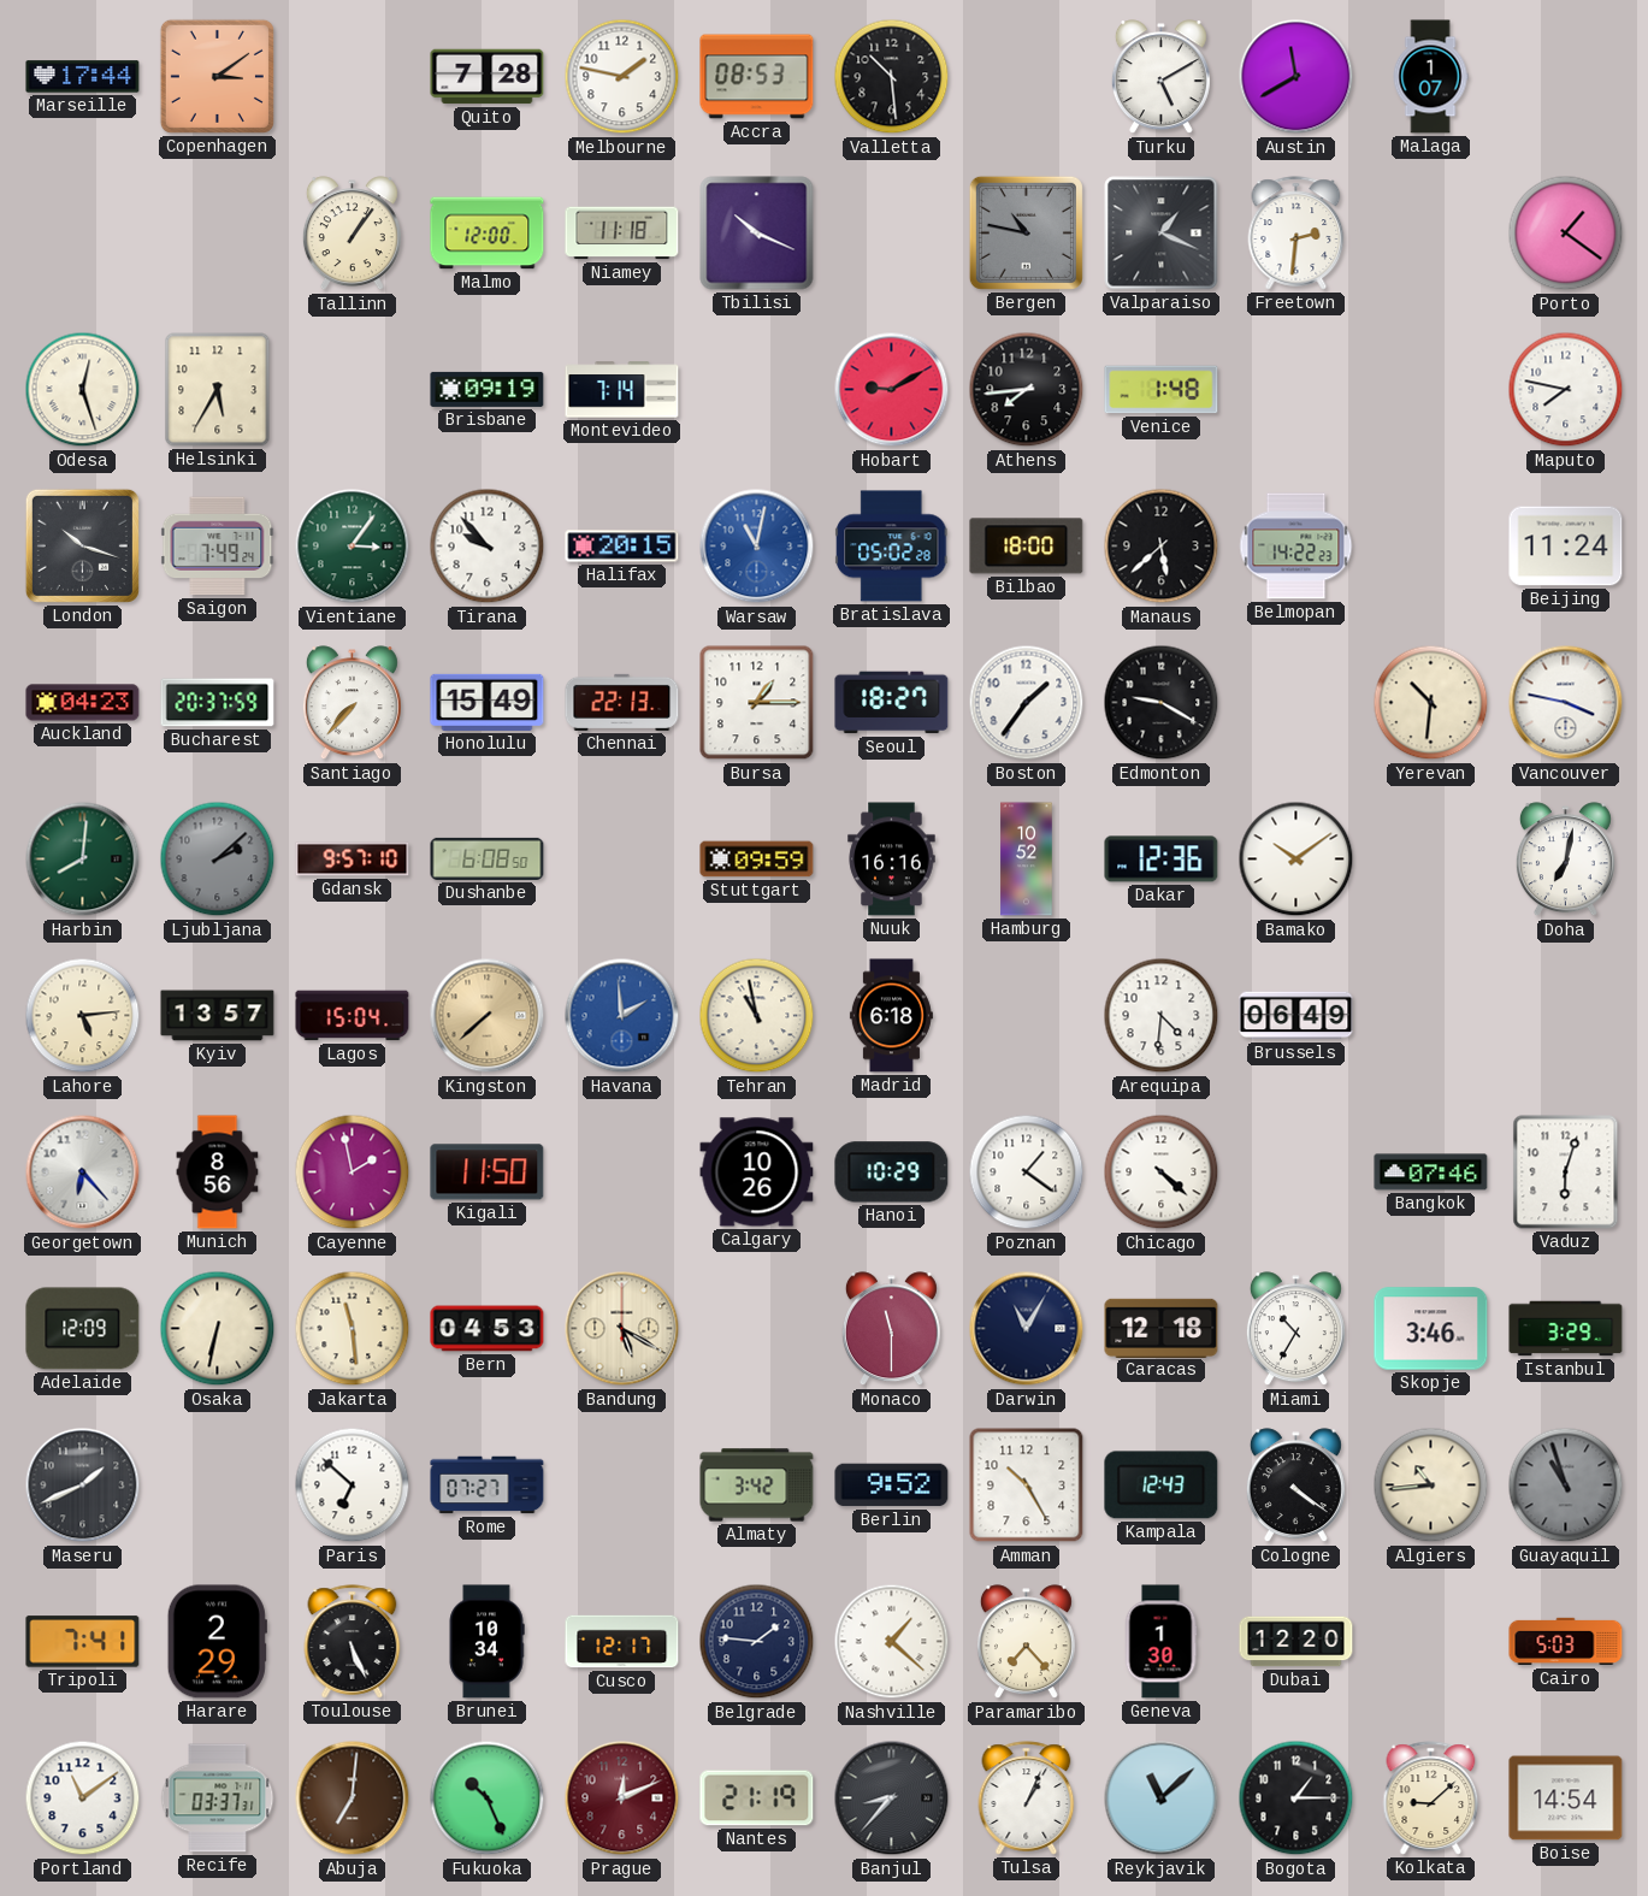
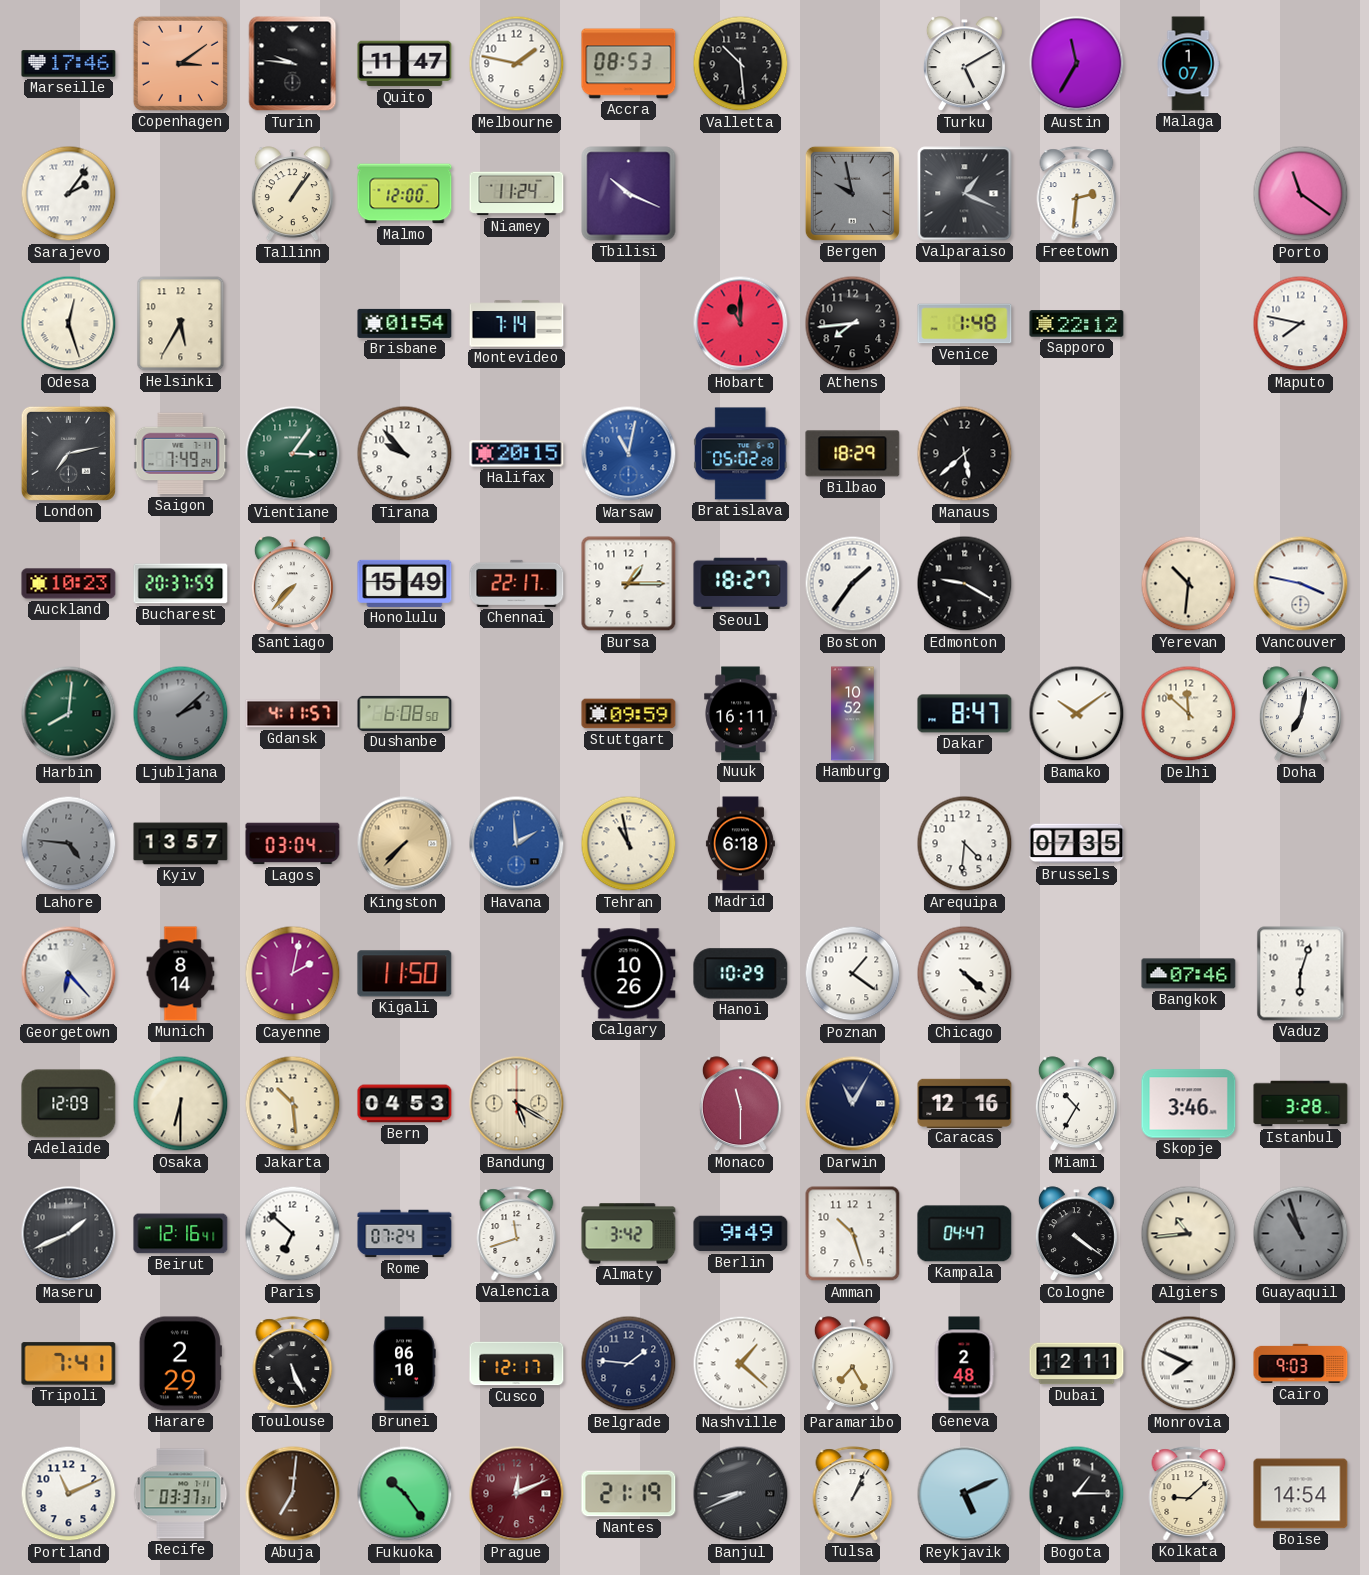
Marseille: 17:44 -> 17:46
Turin: none -> 9:46
Quito: 7:28 -> 11:47
Austin: 11:40 -> 11:35
Sarajevo: none -> 2:06
Niamey: 11:18 -> 11:24
Bergen: 10:47 -> 9:58
Porto: 1:21 -> 11:21
Brisbane: 09:19 -> 01:54
Hobart: 9:10 -> 11:00
Sapporo: none -> 22:12
London: 10:18 -> 7:13
Bilbao: 18:00 -> 18:29
Belmopan: 14:22 -> none
Beijing: 11:24 -> none
Auckland: 04:23 -> 10:23
Chennai: 22:13 -> 22:17
Gdansk: 9:57 -> 4:11
Nuuk: 16:16 -> 16:11
Dakar: 12:36 -> 8:47
Delhi: none -> 11:52
Lahore: 5:14 -> 4:46
Lahore dial: cream -> grey
Lagos: 15:04 -> 03:04
Kingston: 7:38 -> 7:37
Brussels: 06:49 -> 07:35
Munich: 8:56 -> 8:14
Cayenne: 1:58 -> 2:02
Osaka: 6:32 -> 6:30
Jakarta: 11:29 -> 10:29
Caracas: 12:18 -> 12:16
Istanbul: 3:29 -> 3:28
Beirut: none -> 12:16
Rome: 07:27 -> 07:24
Valencia: none -> 11:42
Berlin: 9:52 -> 9:49
Amman: 10:25 -> 10:27
Kampala: 12:43 -> 04:47
Brunei: 10:34 -> 06:10
Paramaribo: 7:23 -> 7:25
Geneva: 1:30 -> 2:48
Dubai: 12:20 -> 12:11
Monrovia: none -> 7:49
Cairo: 5:03 -> 9:03
Portland: 11:09 -> 11:11
Fukuoka: 10:26 -> 10:24
Banjul: 8:37 -> 8:41
Reykjavik: 11:08 -> 5:11
